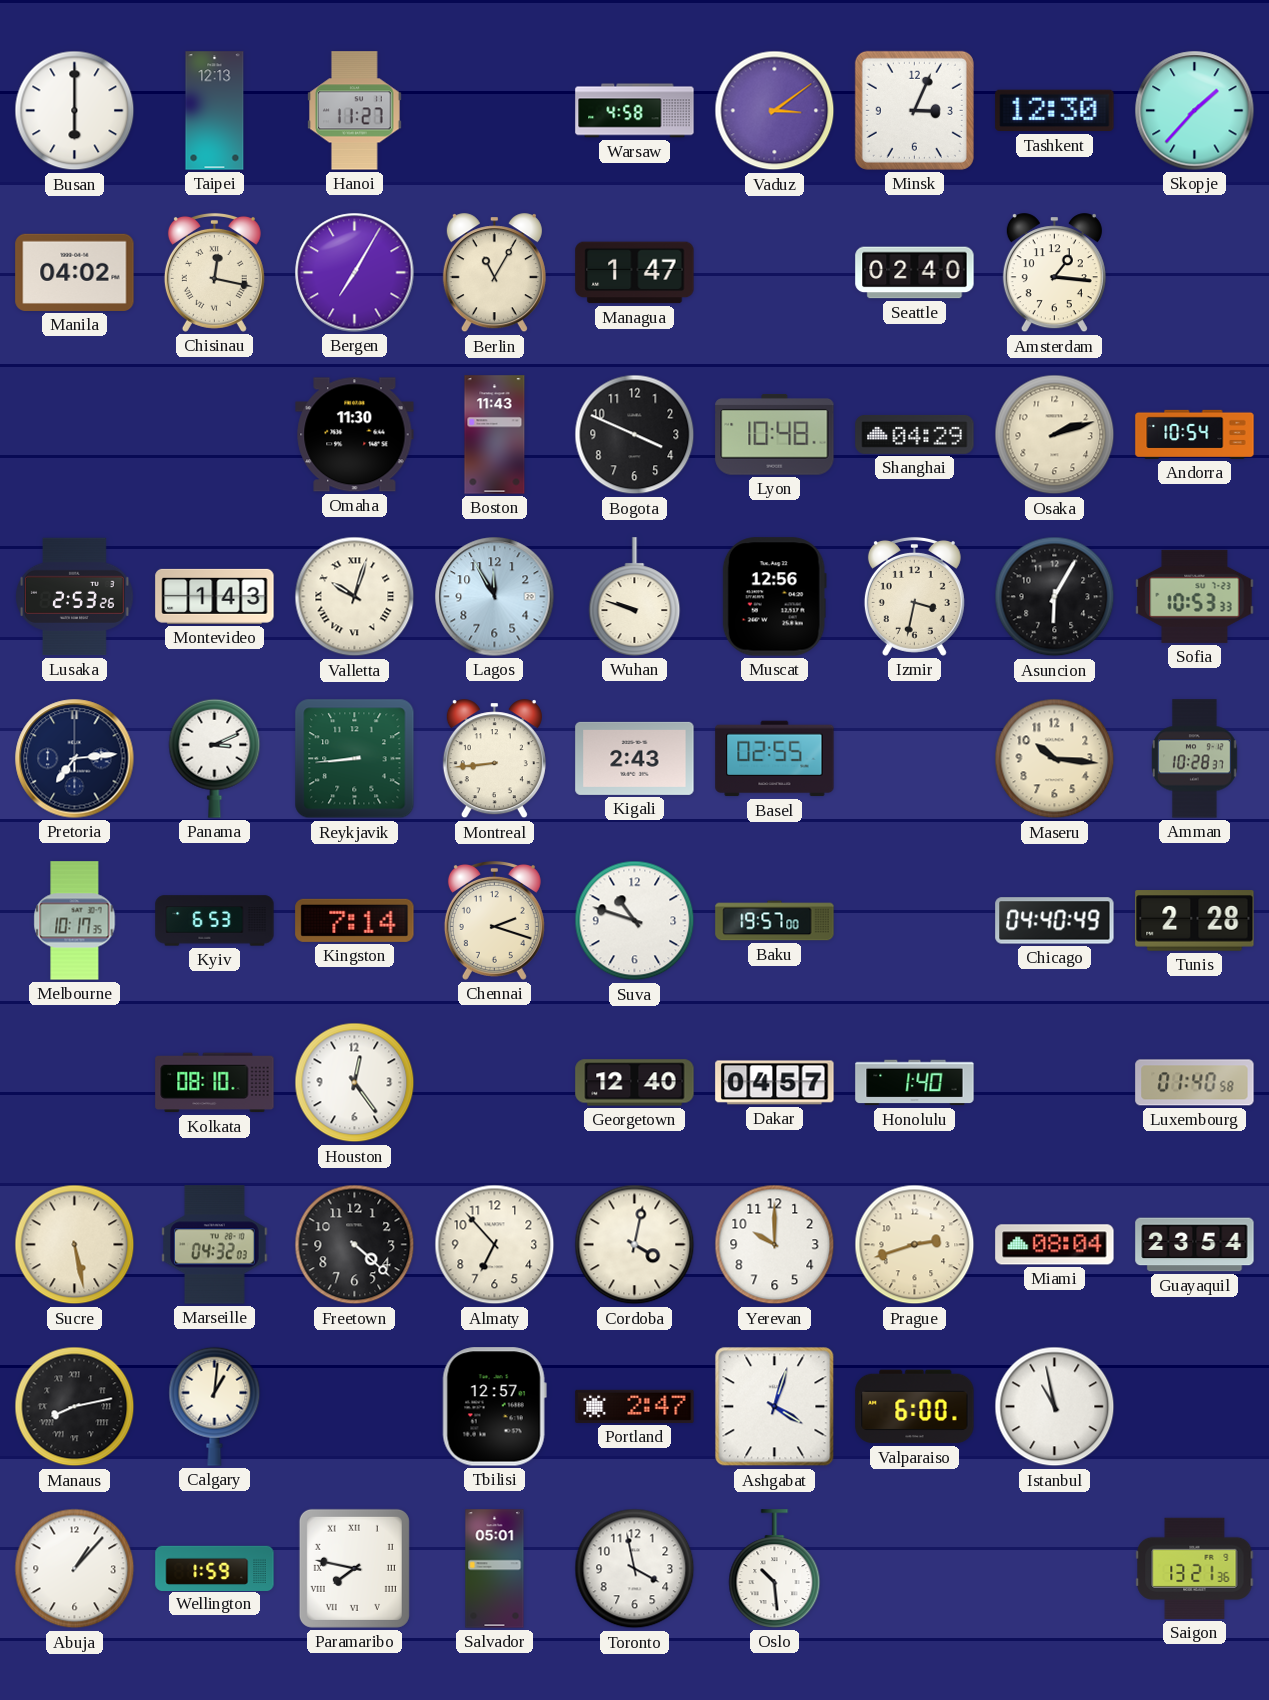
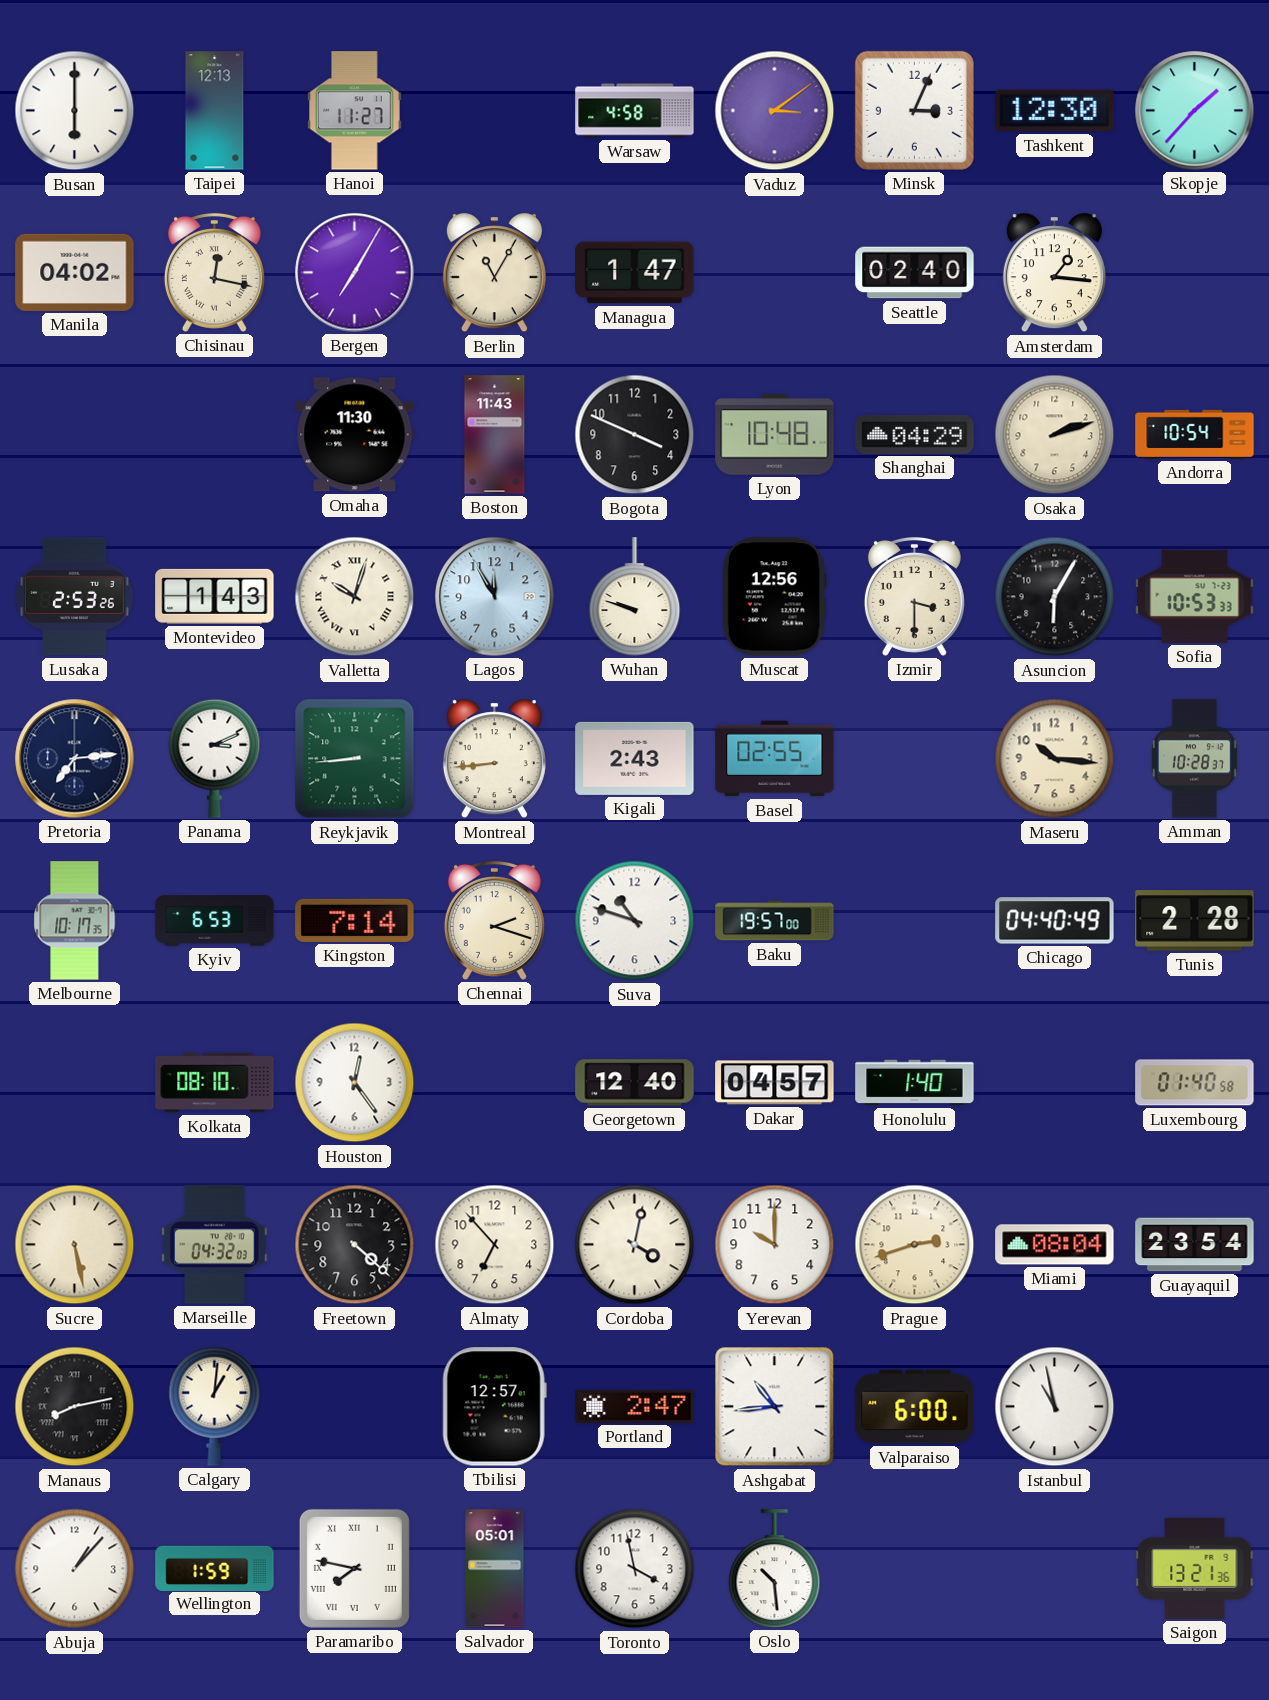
Izmir: 3:32 -> 3:30
Ashgabat: 4:03 -> 10:44
